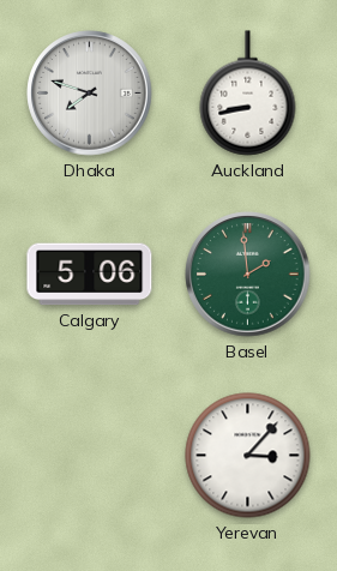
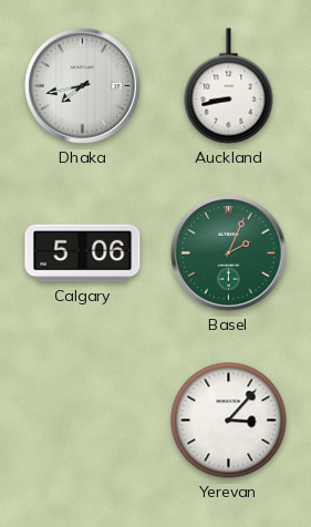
Dhaka: 7:48 -> 7:43
Basel: 1:59 -> 2:04
